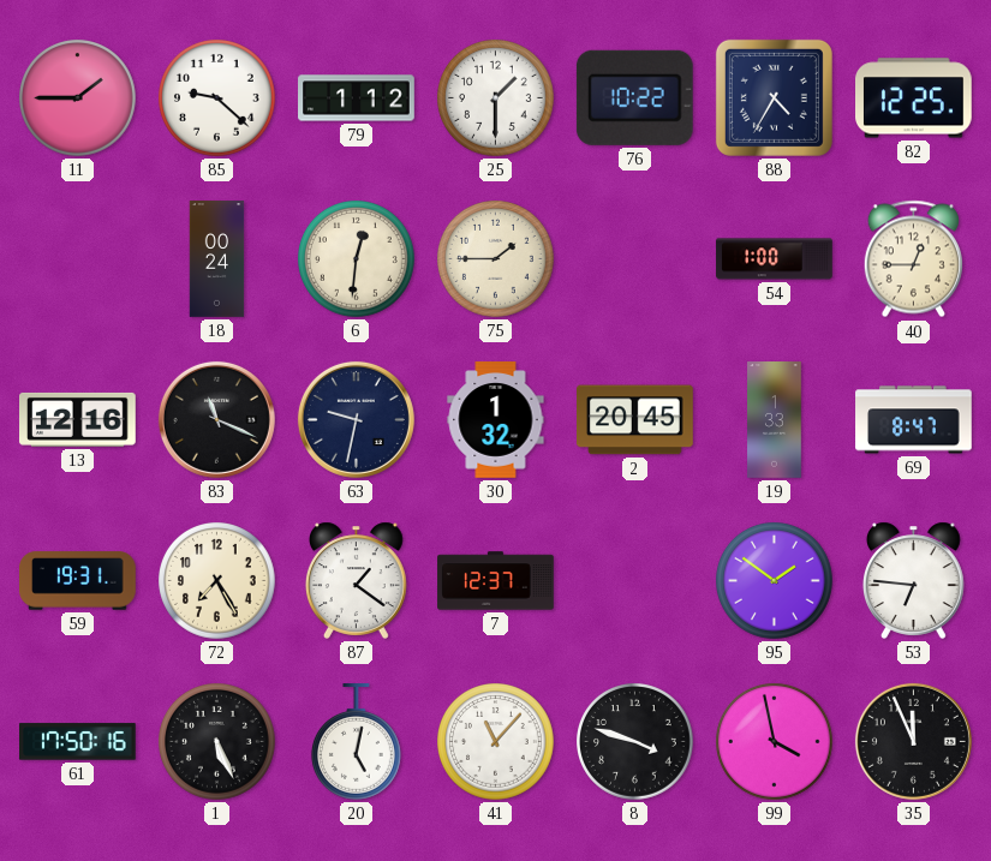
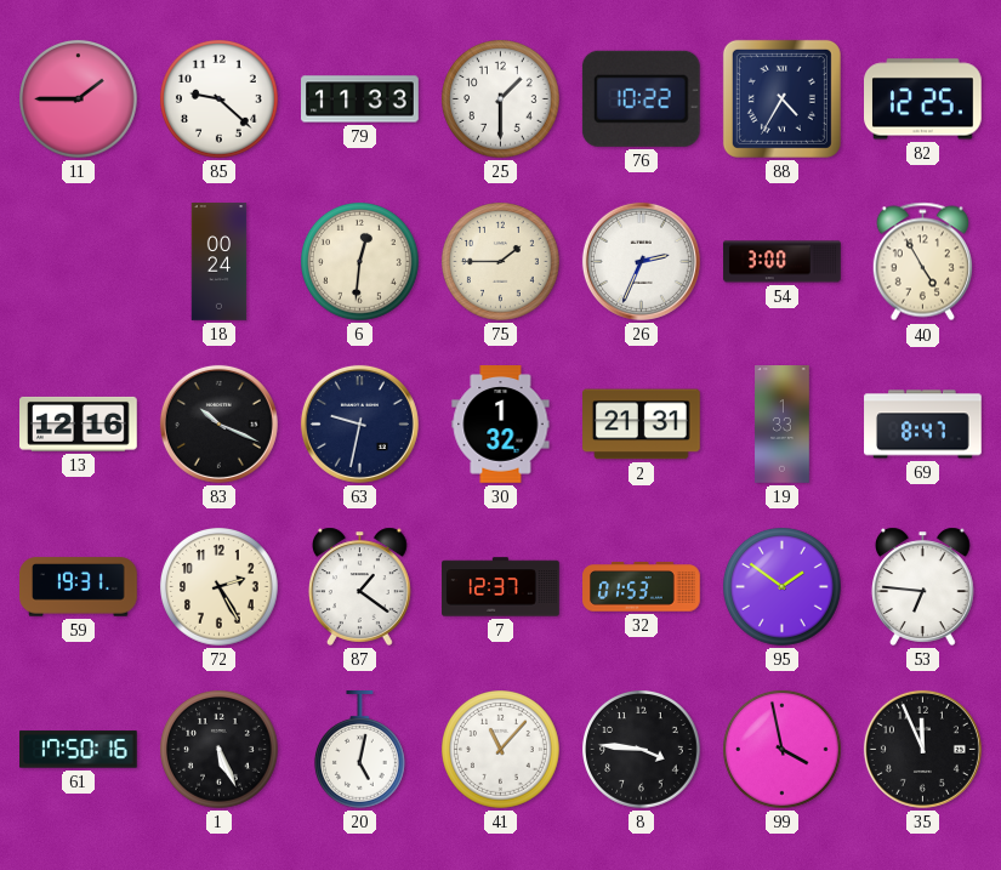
79: 1:12 -> 11:33
26: none -> 2:34
54: 1:00 -> 3:00
40: 12:45 -> 4:55
83: 11:19 -> 10:19
2: 20:45 -> 21:31
72: 7:25 -> 2:25
32: none -> 01:53
8: 3:48 -> 3:46
